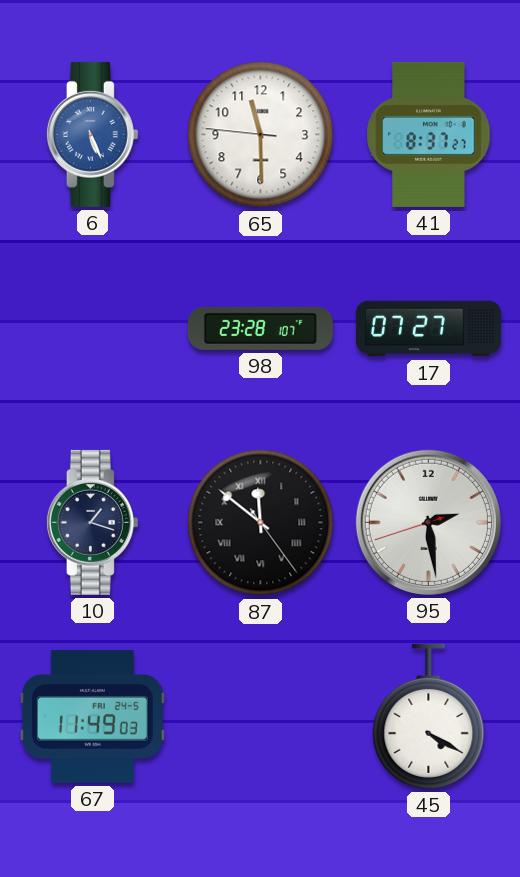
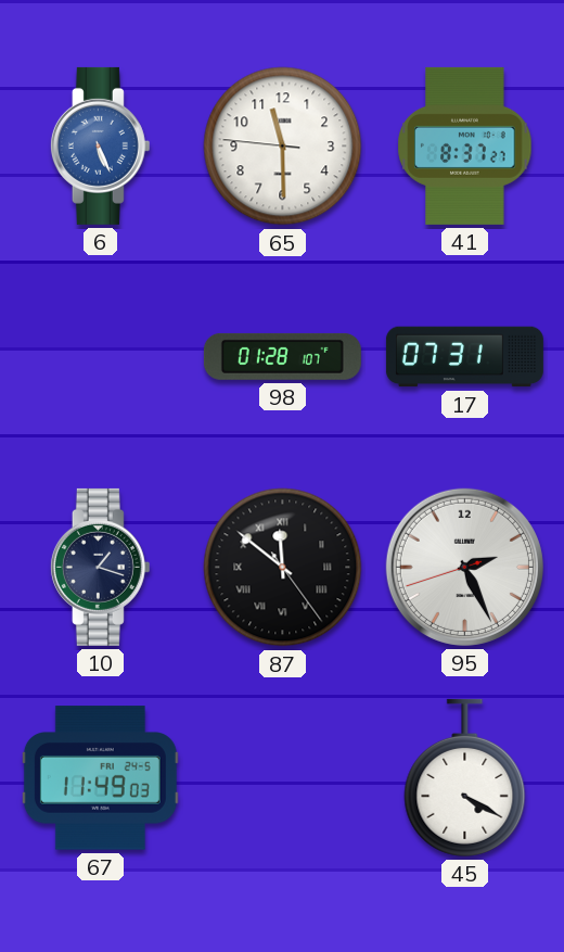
98: 23:28 -> 01:28
17: 07:27 -> 07:31
95: 2:28 -> 2:25
